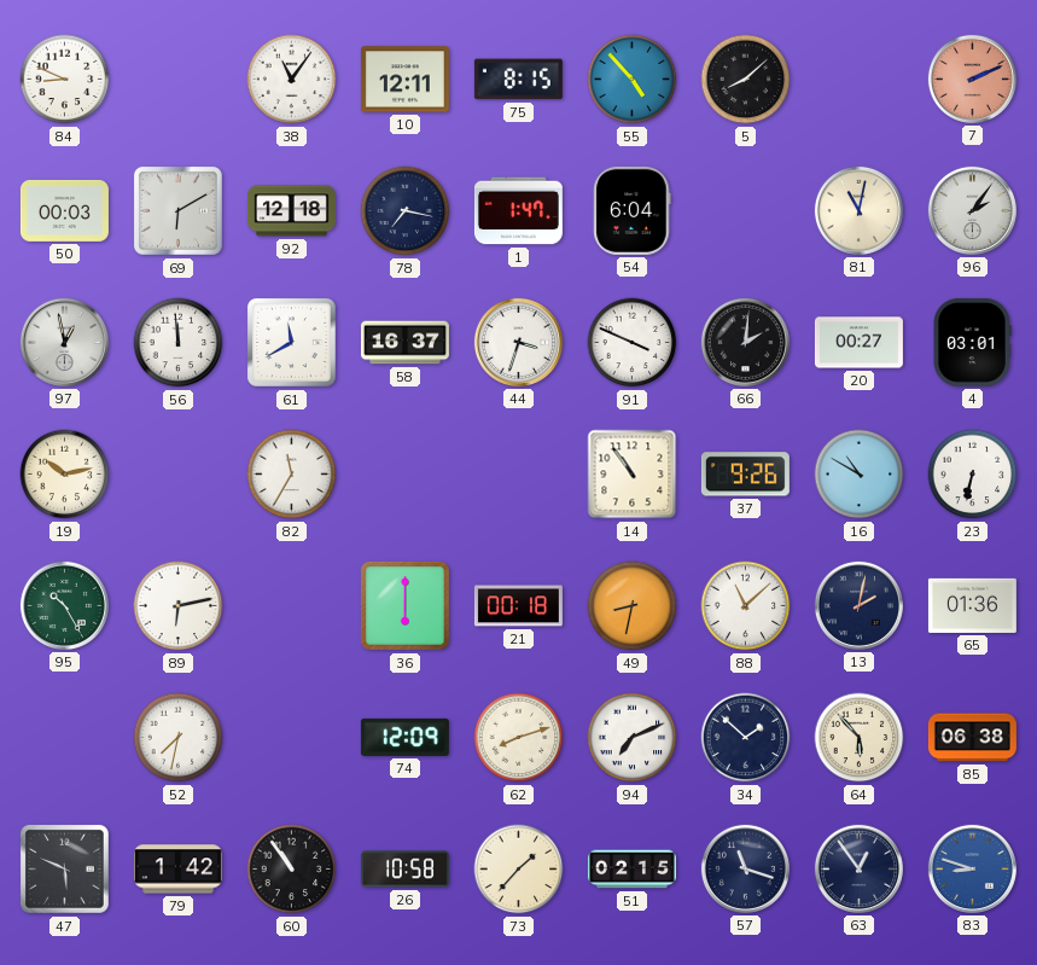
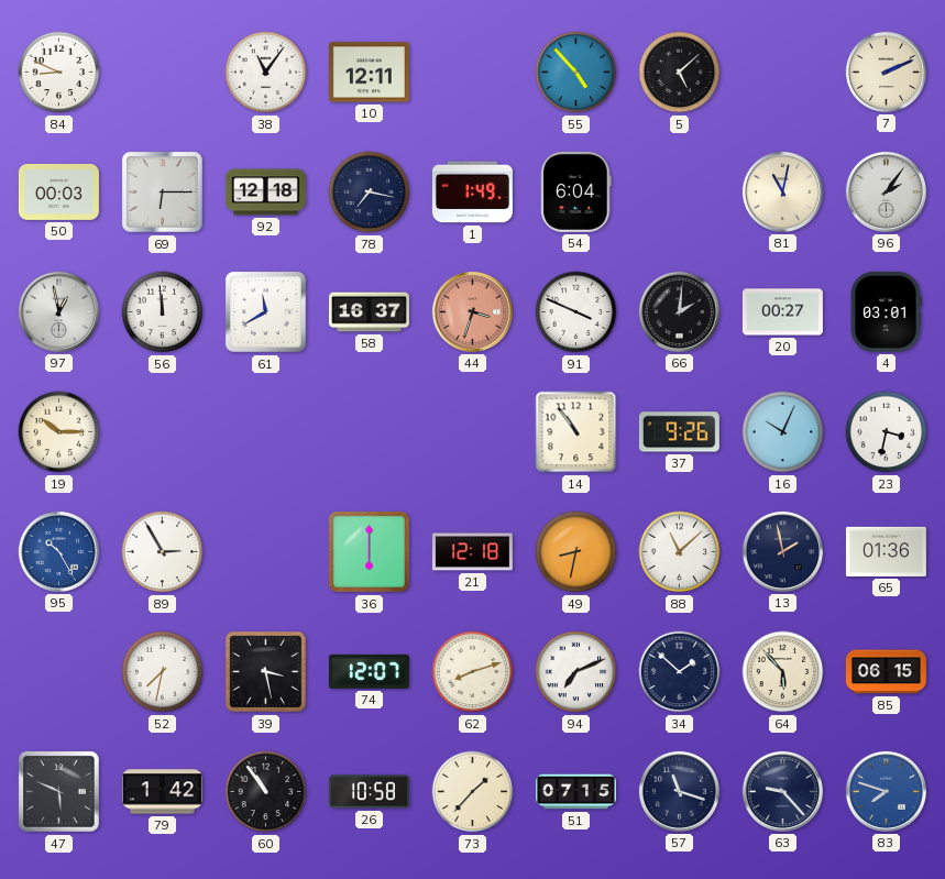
75: 8:15 -> none
5: 8:08 -> 5:08
7 dial: salmon -> cream
69: 6:10 -> 6:15
1: 1:47 -> 1:49
44 dial: white -> salmon
19: 10:13 -> 10:15
82: 11:35 -> none
16: 10:50 -> 10:04
23: 6:32 -> 3:32
95 dial: green -> blue
89: 6:13 -> 2:55
21: 00:18 -> 12:18
13: 2:02 -> 1:58
39: none -> 3:28
74: 12:09 -> 12:07
85: 06:38 -> 06:15
51: 02:15 -> 07:15
63: 12:54 -> 9:23
83: 8:48 -> 7:48
